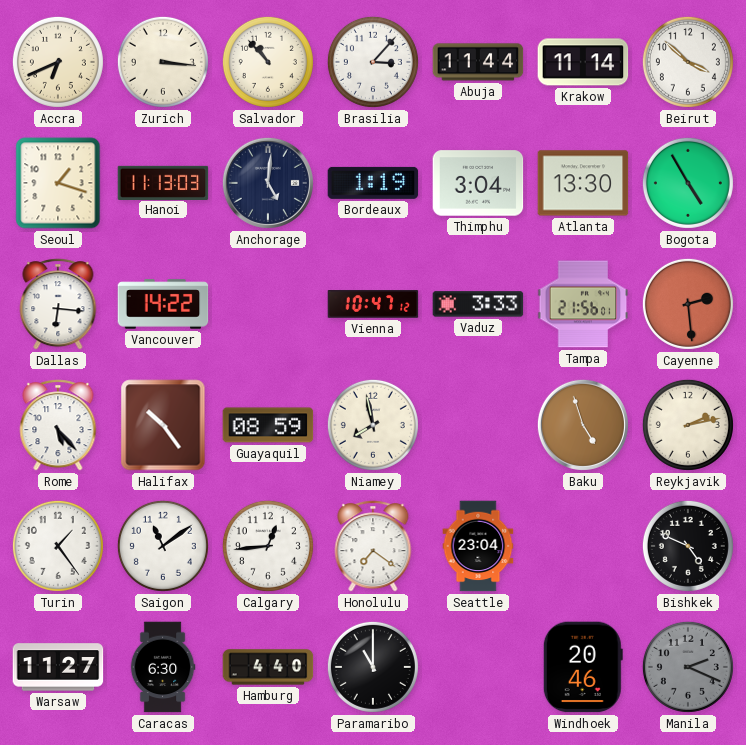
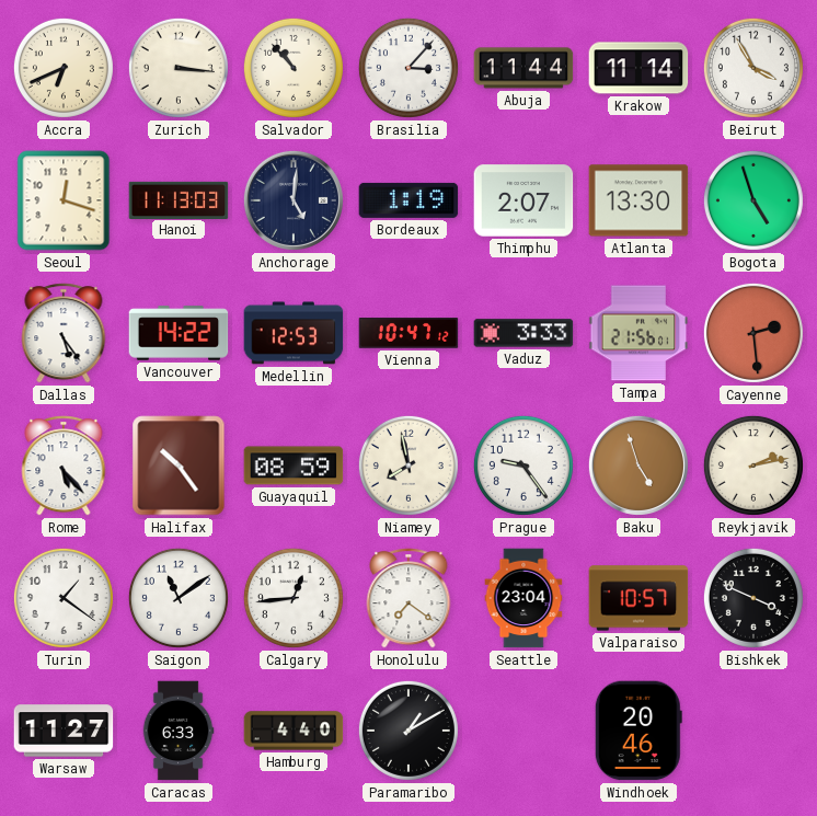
Beirut: 3:52 -> 3:55
Seoul: 1:18 -> 12:18
Thimphu: 3:04 -> 2:07
Bogota: 4:55 -> 4:57
Dallas: 6:16 -> 5:24
Medellin: none -> 12:53
Prague: none -> 9:24
Turin: 1:24 -> 1:21
Valparaiso: none -> 10:57
Bishkek: 4:49 -> 3:49
Caracas: 6:30 -> 6:33
Paramaribo: 11:00 -> 1:10
Manila: 2:19 -> none
